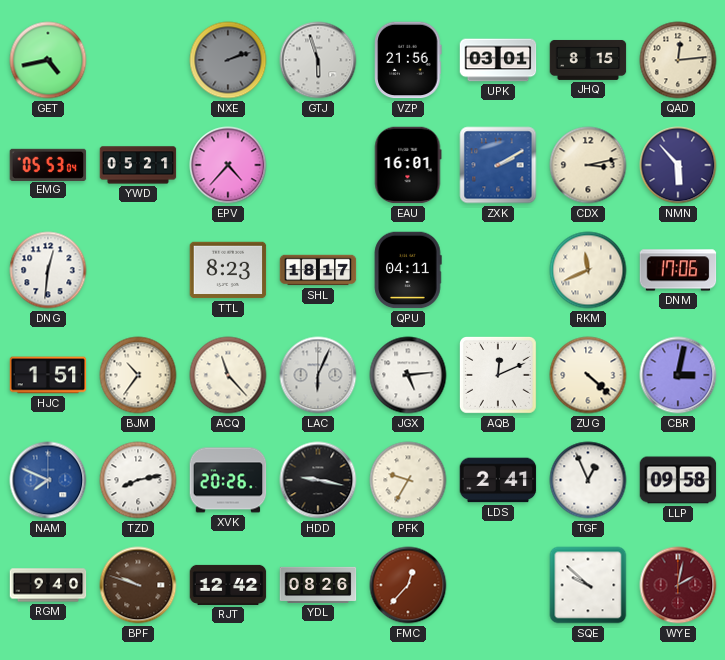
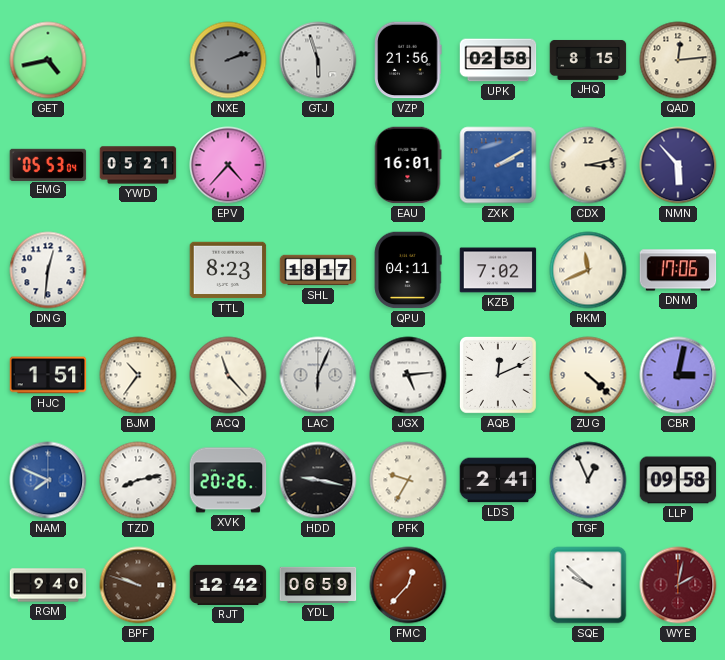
UPK: 03:01 -> 02:58
KZB: none -> 7:02
YDL: 08:26 -> 06:59
